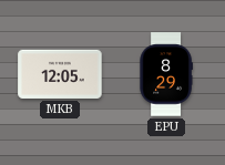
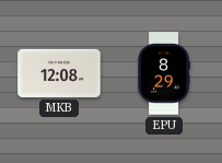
MKB: 12:05 -> 12:08
